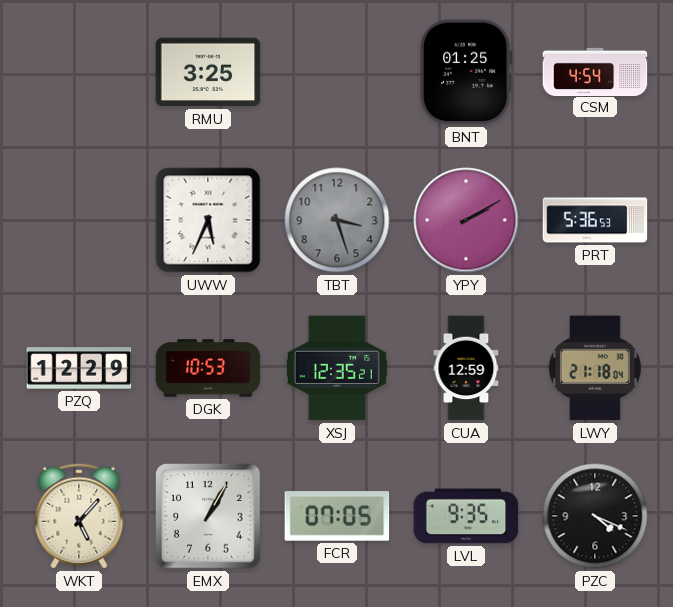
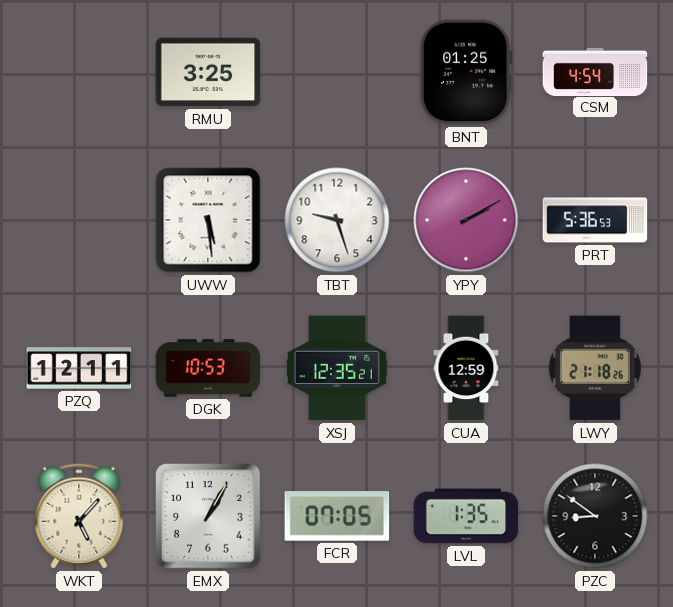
UWW: 5:34 -> 5:29
TBT: 3:27 -> 9:27
TBT dial: grey -> white
PZQ: 12:29 -> 12:11
LWY: 21:18:04 -> 21:18:26
LVL: 9:35 -> 1:35
PZC: 4:19 -> 8:51
